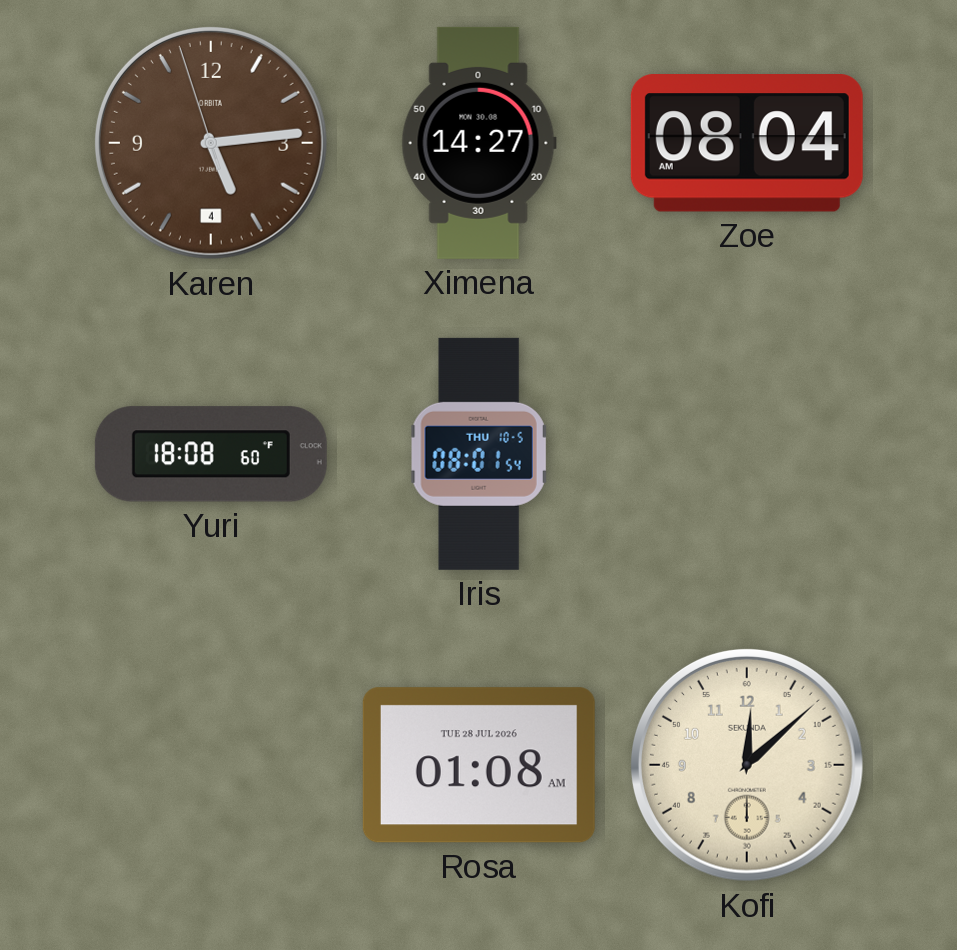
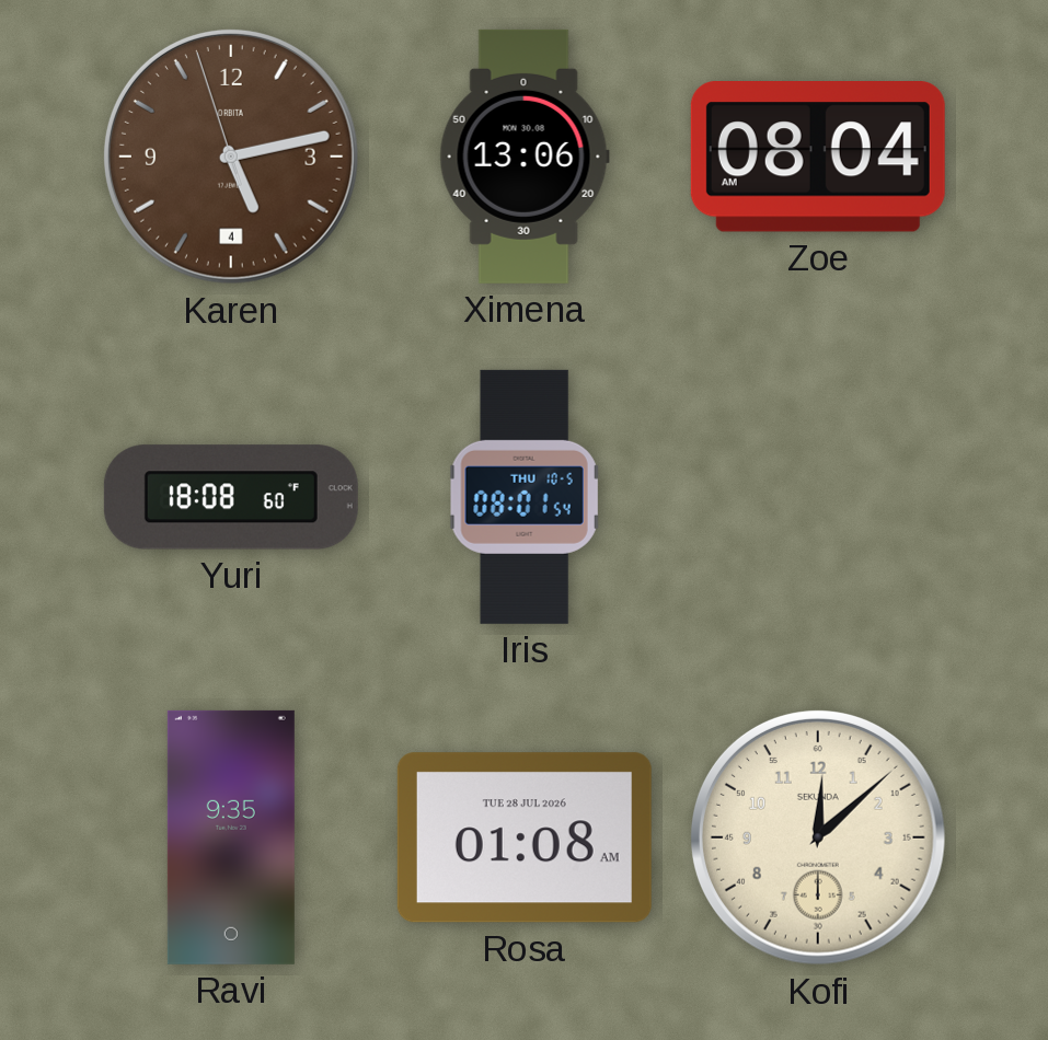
Karen: 5:13 -> 5:12
Ximena: 14:27 -> 13:06
Ravi: none -> 9:35
